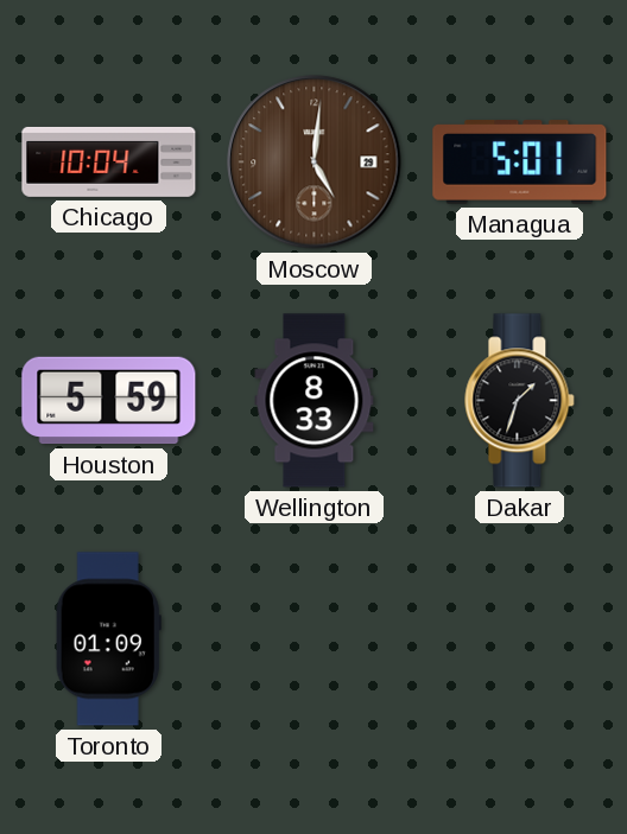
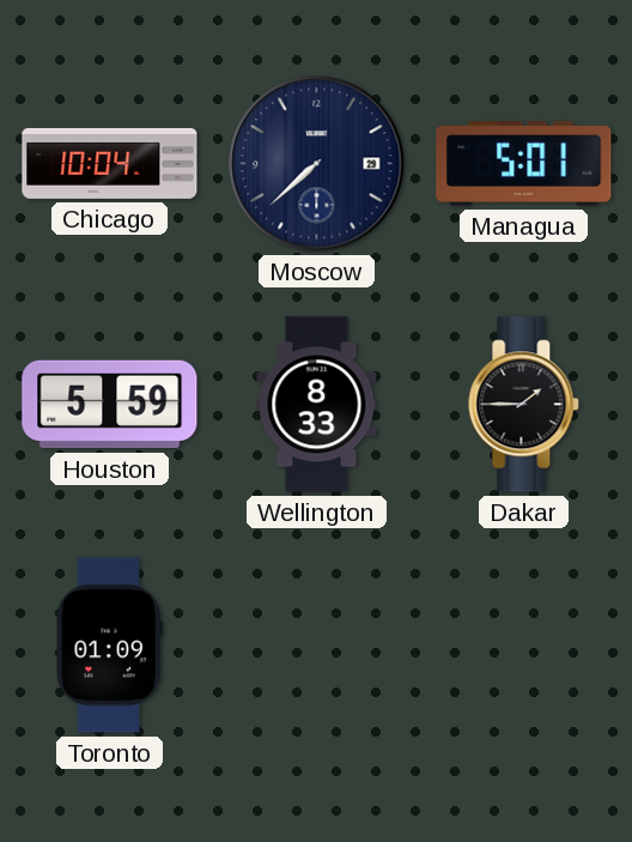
Moscow: 5:01 -> 7:38
Moscow dial: brown -> navy
Dakar: 1:33 -> 1:45
